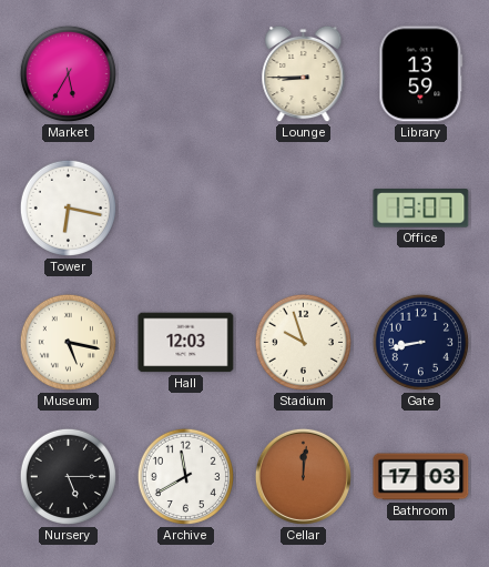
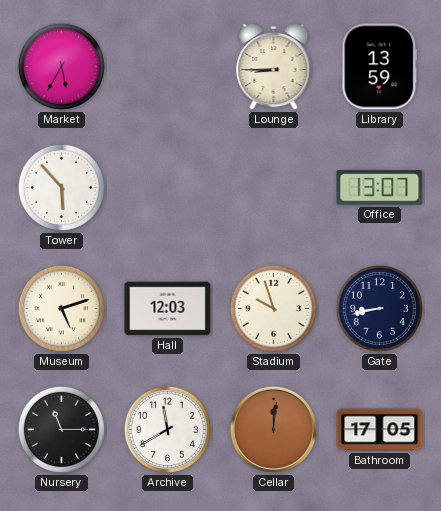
Tower: 6:17 -> 5:53
Museum: 5:17 -> 5:12
Nursery: 5:15 -> 11:15
Bathroom: 17:03 -> 17:05
